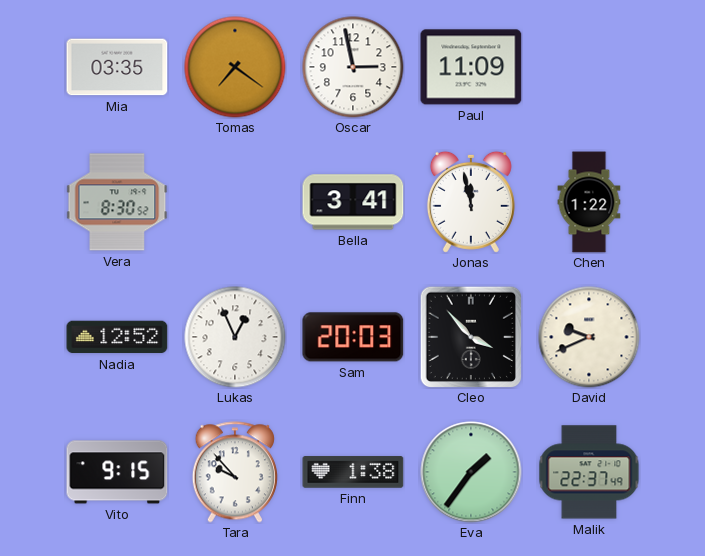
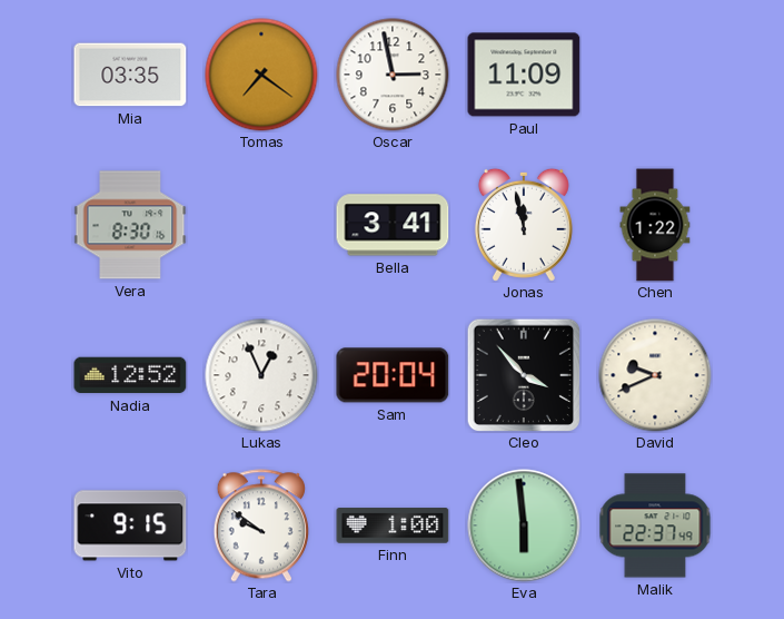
Vera: 8:30:52 -> 8:30:16
Sam: 20:03 -> 20:04
Tara: 9:53 -> 9:51
Finn: 1:38 -> 1:00
Eva: 1:36 -> 5:59
